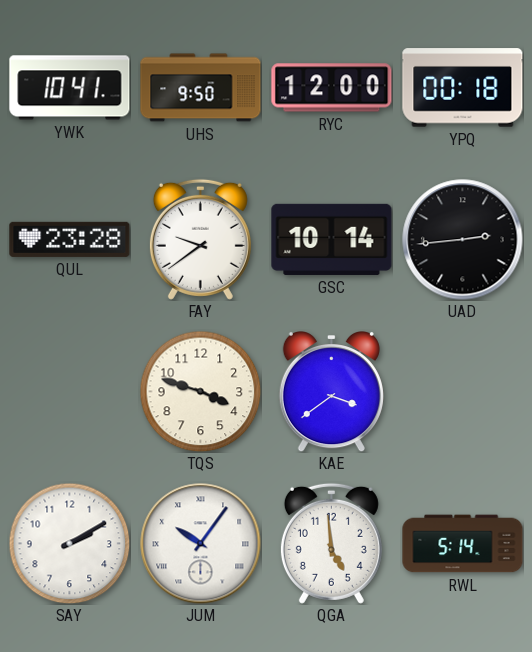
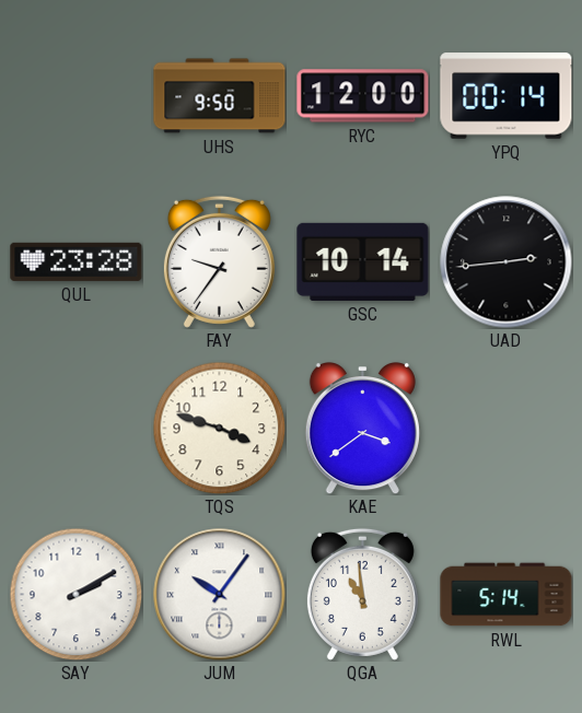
YWK: 10:41 -> none
YPQ: 00:18 -> 00:14
FAY: 9:39 -> 9:36
QGA: 4:59 -> 10:59
